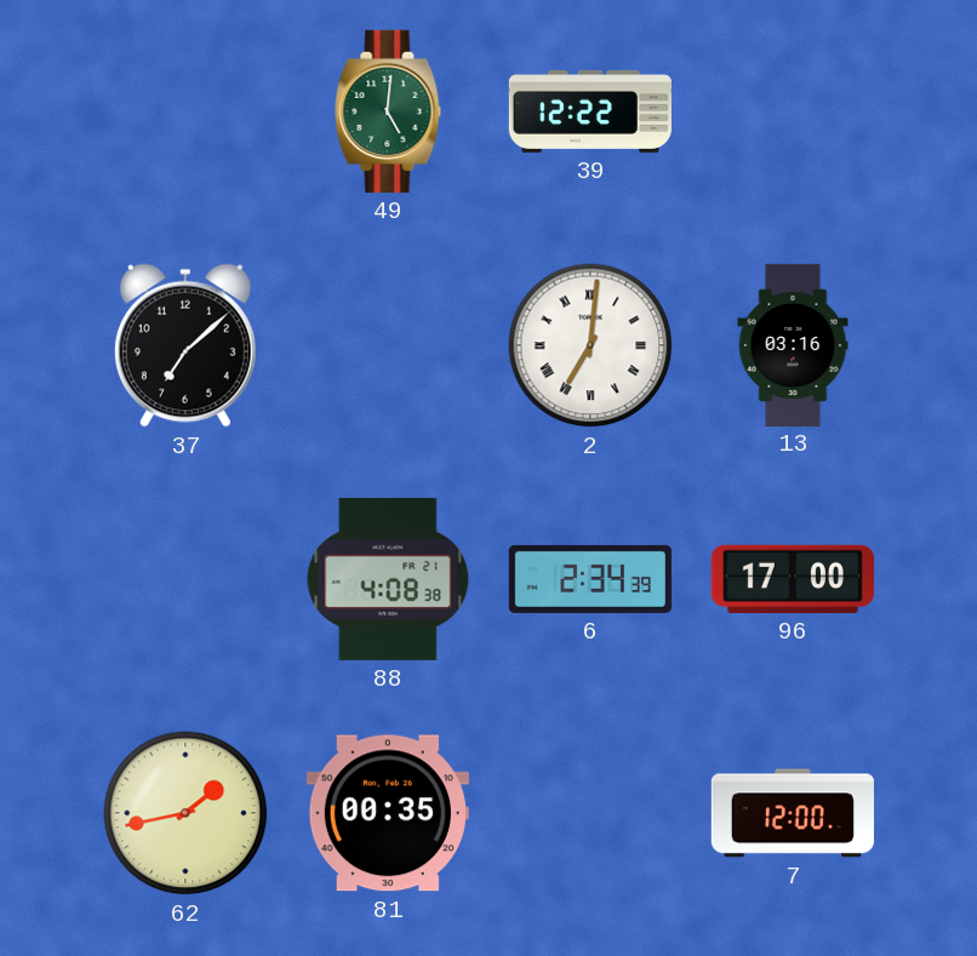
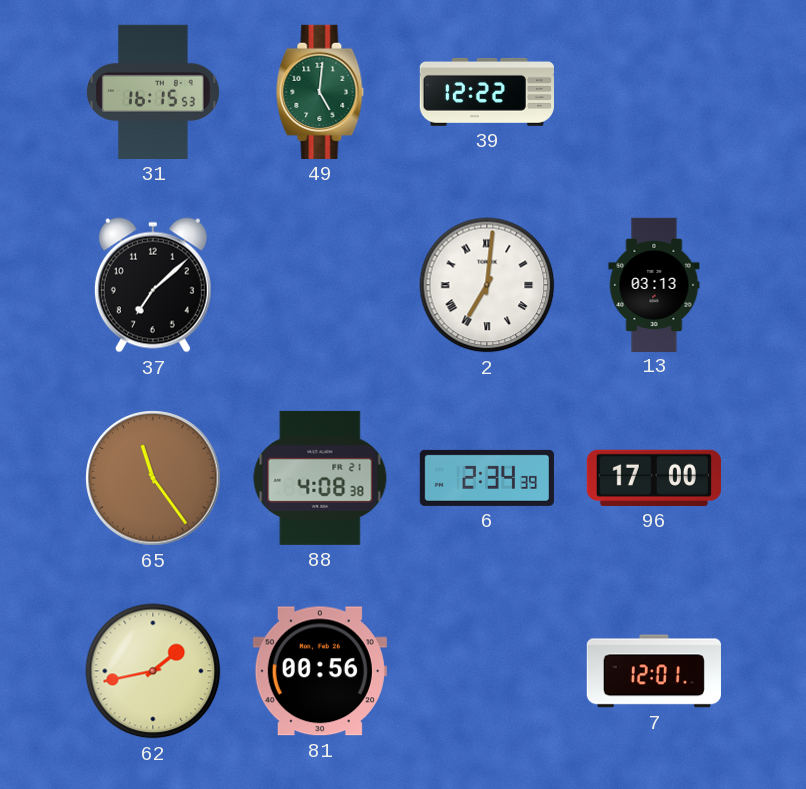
31: none -> 16:15
13: 03:16 -> 03:13
65: none -> 11:24
81: 00:35 -> 00:56
7: 12:00 -> 12:01
